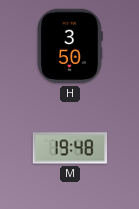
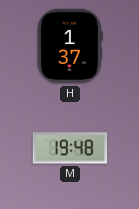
H: 3:50 -> 1:37
